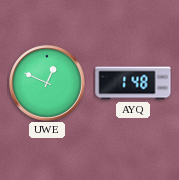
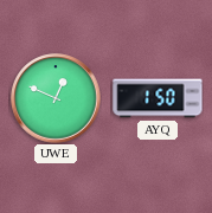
AYQ: 1:48 -> 1:50
